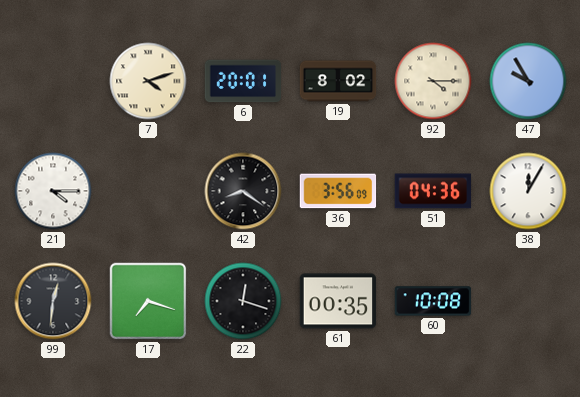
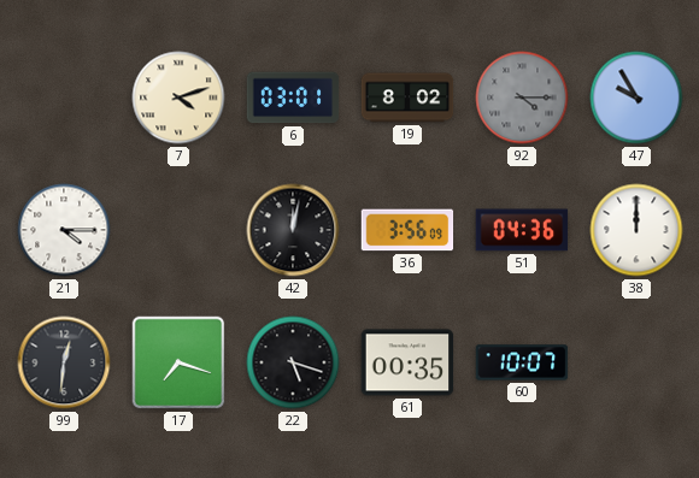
6: 20:01 -> 03:01
92 dial: cream -> grey
42: 8:21 -> 12:02
38: 12:05 -> 12:00
22: 12:18 -> 5:18
60: 10:08 -> 10:07
